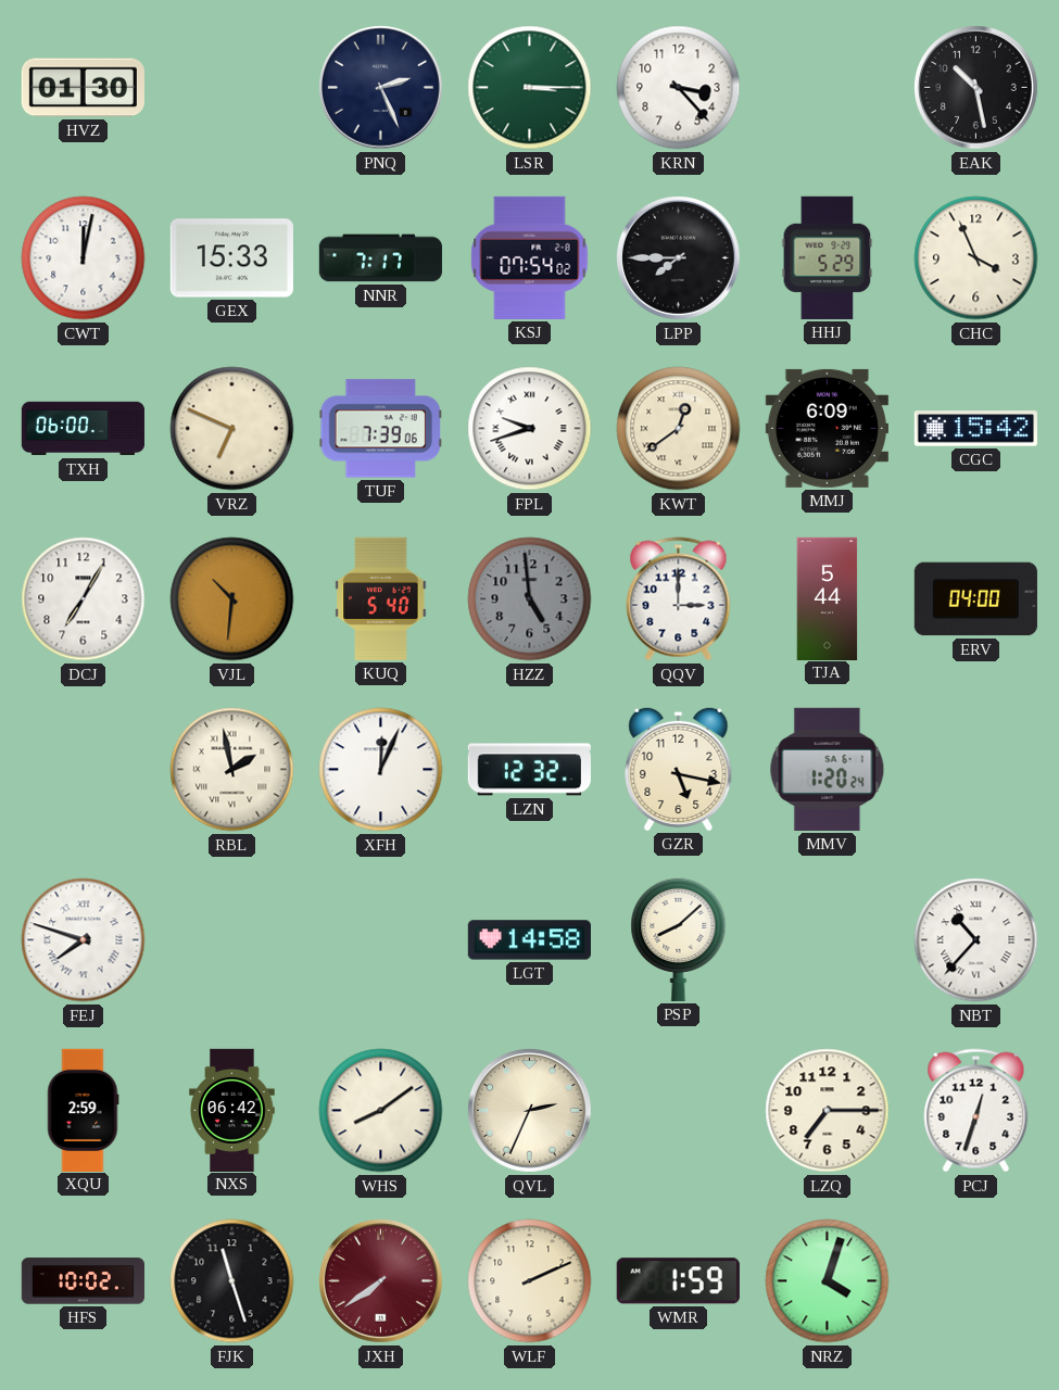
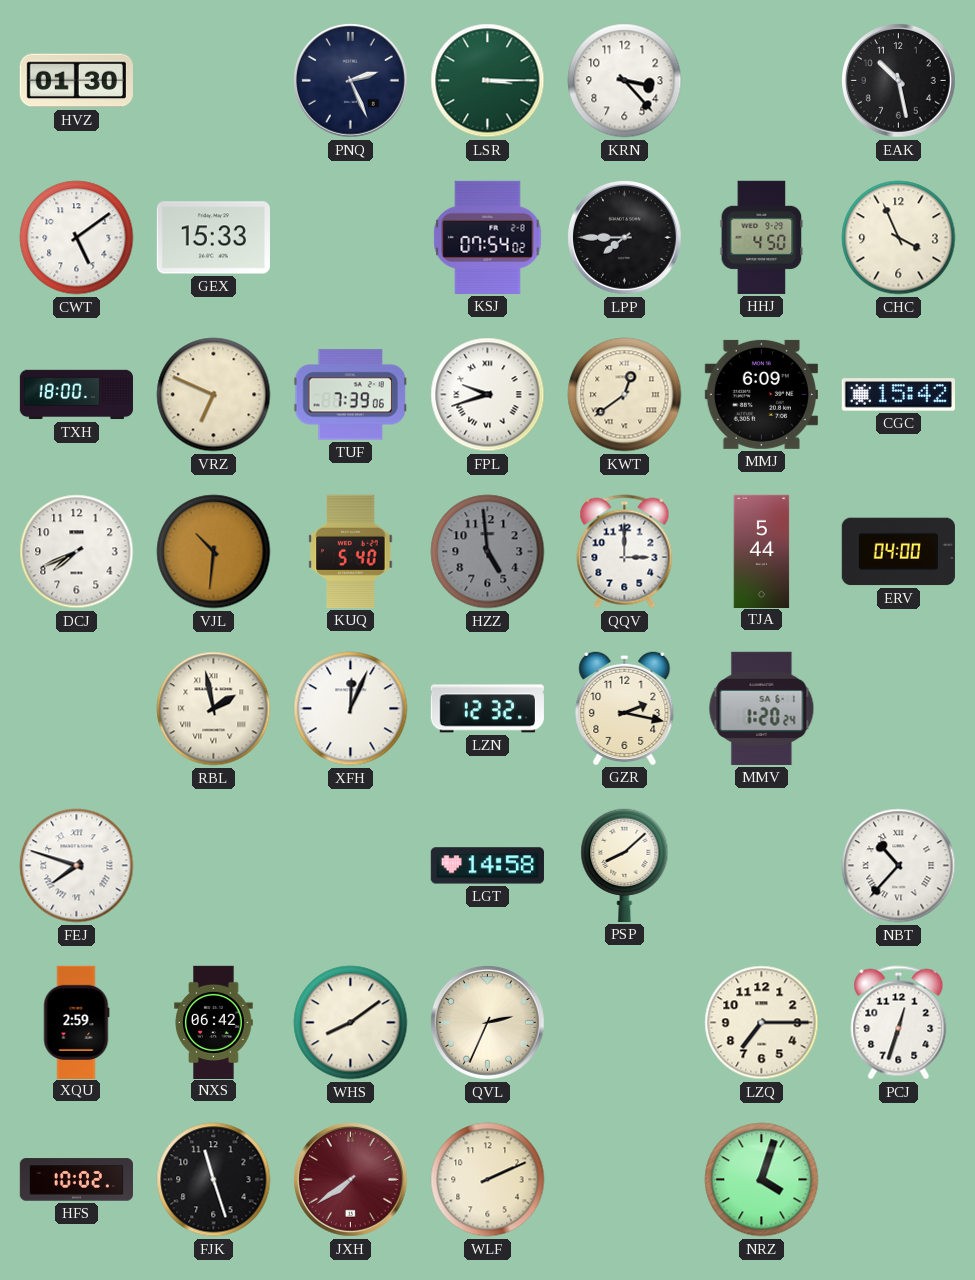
CWT: 12:02 -> 5:09
NNR: 7:17 -> none
HHJ: 5:29 -> 4:50
TXH: 06:00 -> 18:00
DCJ: 7:05 -> 7:41
GZR: 5:17 -> 2:17
WMR: 1:59 -> none
